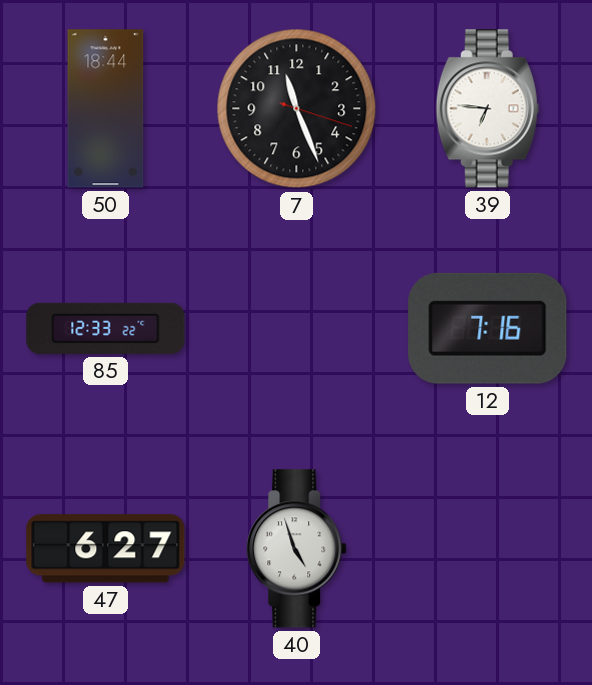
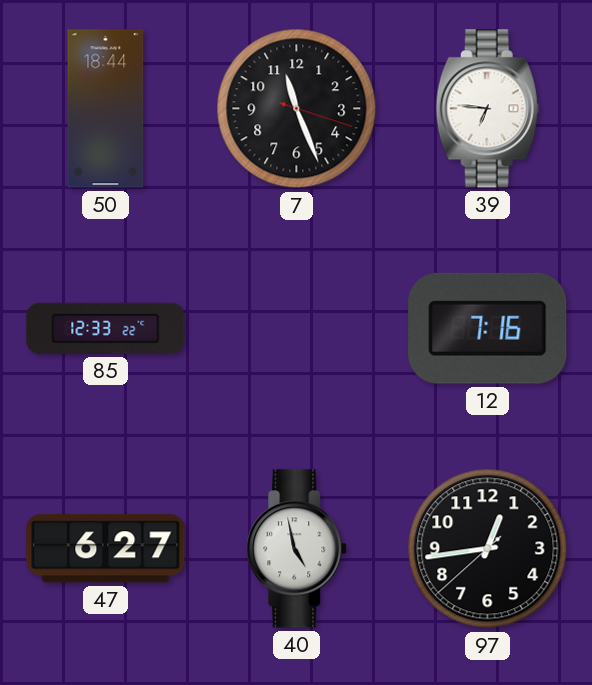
40: 4:57 -> 4:58
97: none -> 12:43
